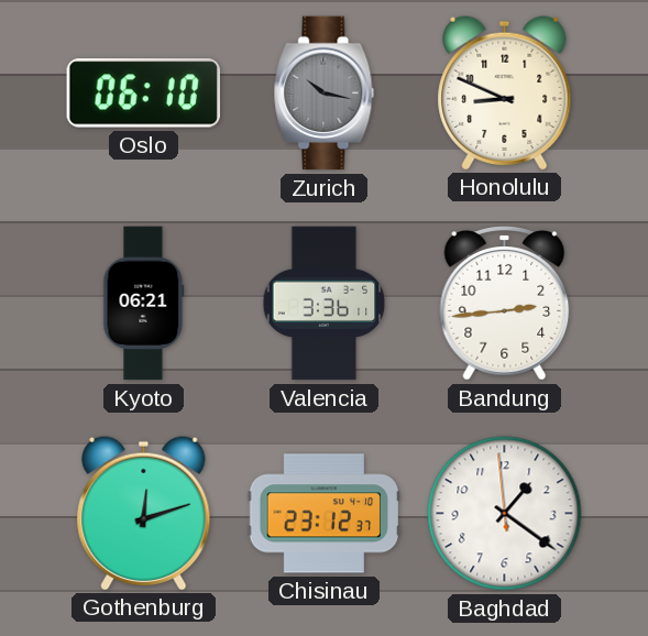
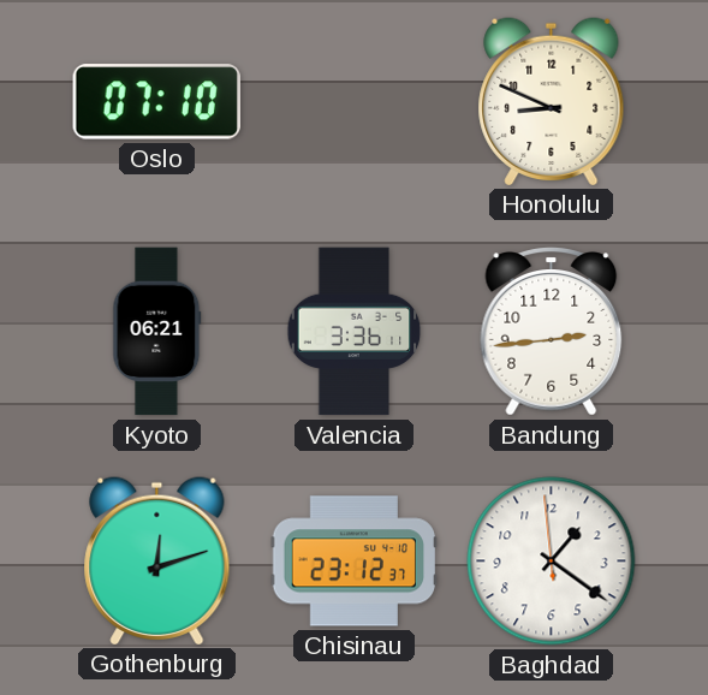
Oslo: 06:10 -> 07:10
Zurich: 10:17 -> none
